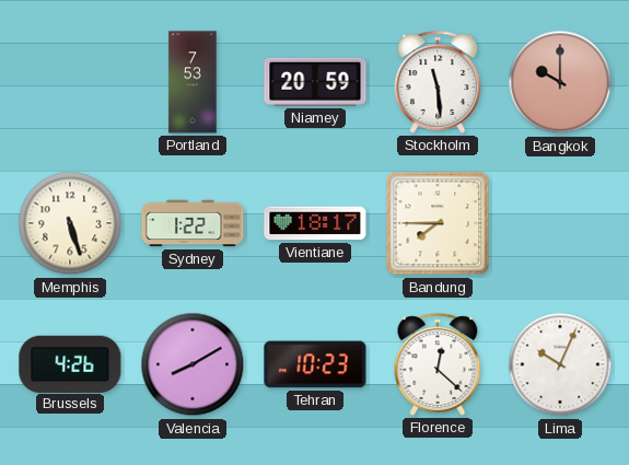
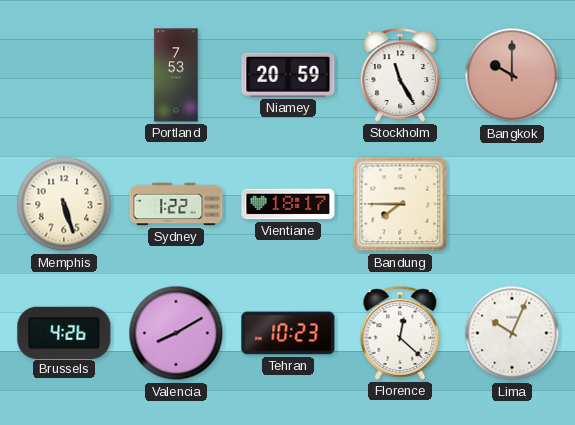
Stockholm: 11:29 -> 11:25
